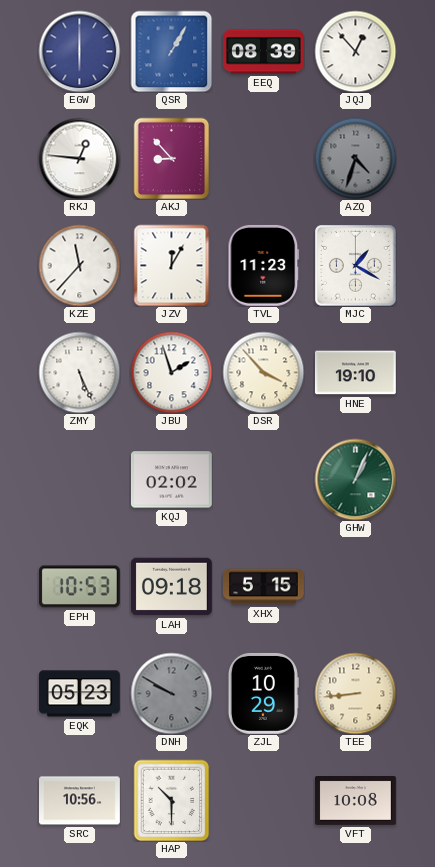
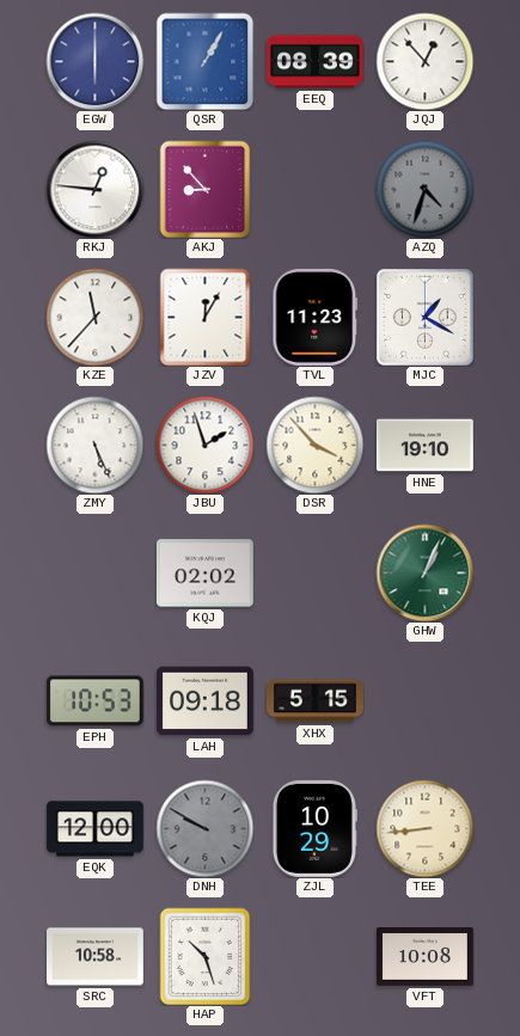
EQK: 05:23 -> 12:00
SRC: 10:56 -> 10:58
HAP: 10:30 -> 10:27
